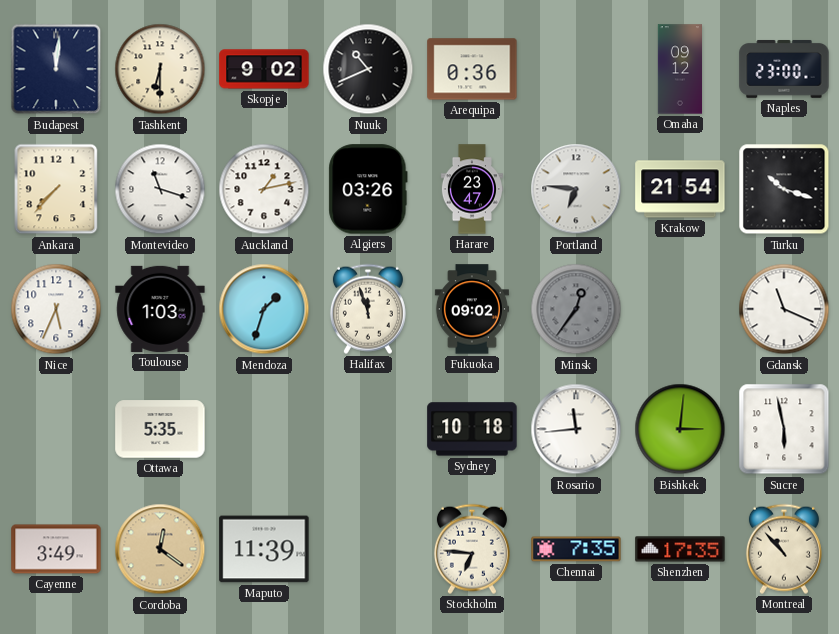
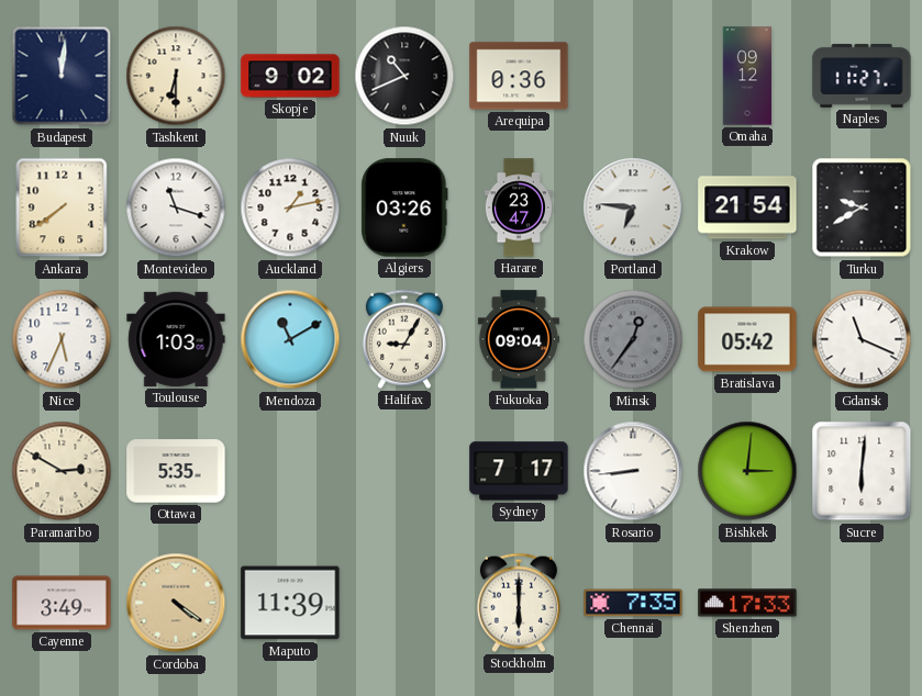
Naples: 23:00 -> 11:27
Ankara: 7:37 -> 7:39
Turku: 10:18 -> 9:40
Mendoza: 1:33 -> 11:10
Halifax: 11:57 -> 9:05
Fukuoka: 09:02 -> 09:04
Bratislava: none -> 05:42
Paramaribo: none -> 2:50
Sydney: 10:18 -> 7:17
Rosario: 11:44 -> 8:44
Sucre: 5:58 -> 6:01
Cordoba: 12:21 -> 4:21
Stockholm: 6:46 -> 6:00
Shenzhen: 17:35 -> 17:33
Montreal: 10:53 -> none
